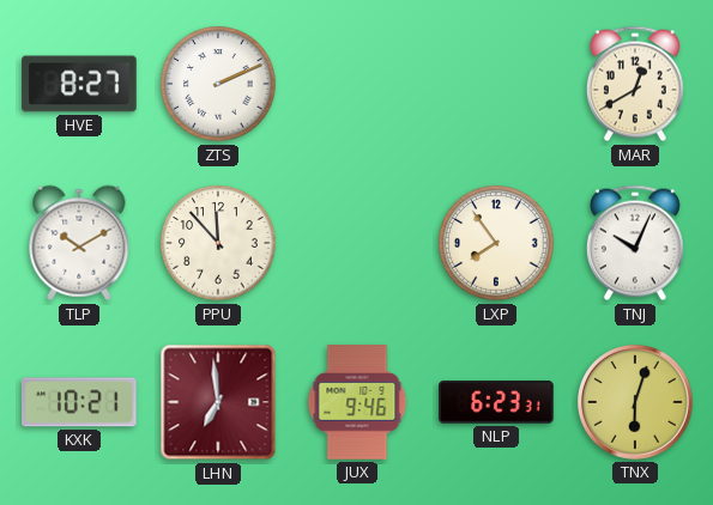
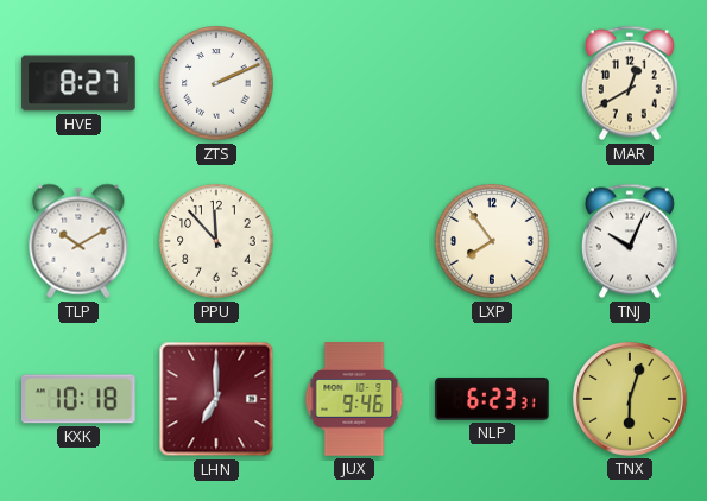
KXK: 10:21 -> 10:18
LHN: 6:59 -> 7:00
